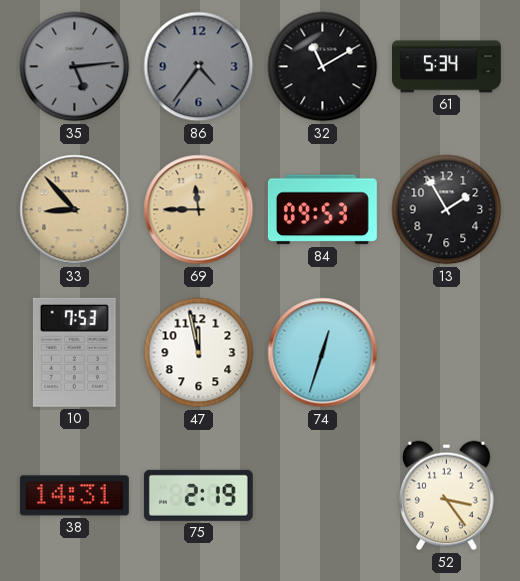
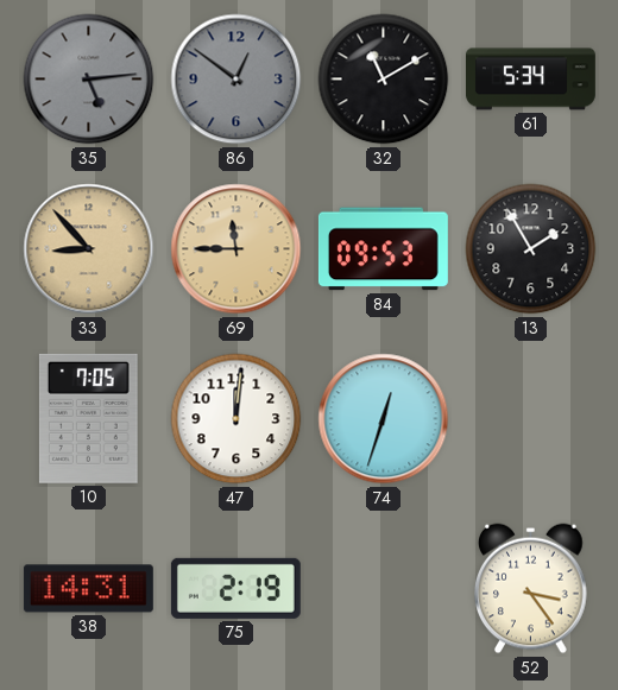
86: 4:36 -> 12:51
10: 7:53 -> 7:05
47: 11:58 -> 12:01
